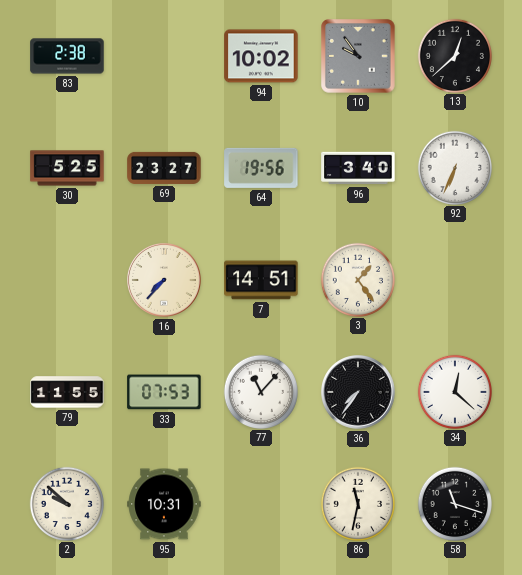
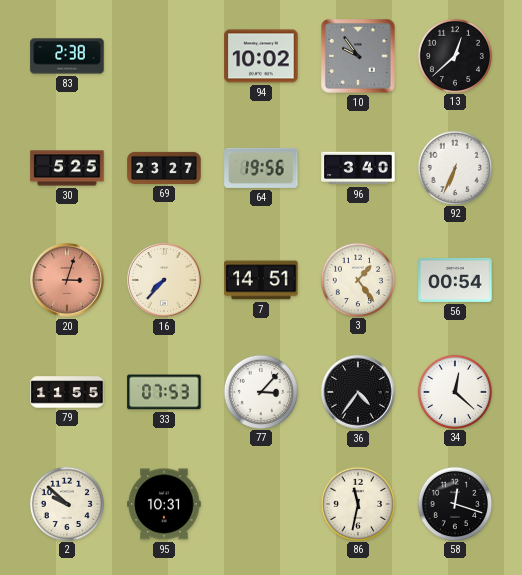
20: none -> 3:03
56: none -> 00:54
77: 11:07 -> 3:07
36: 7:36 -> 4:36
58: 11:18 -> 12:18
